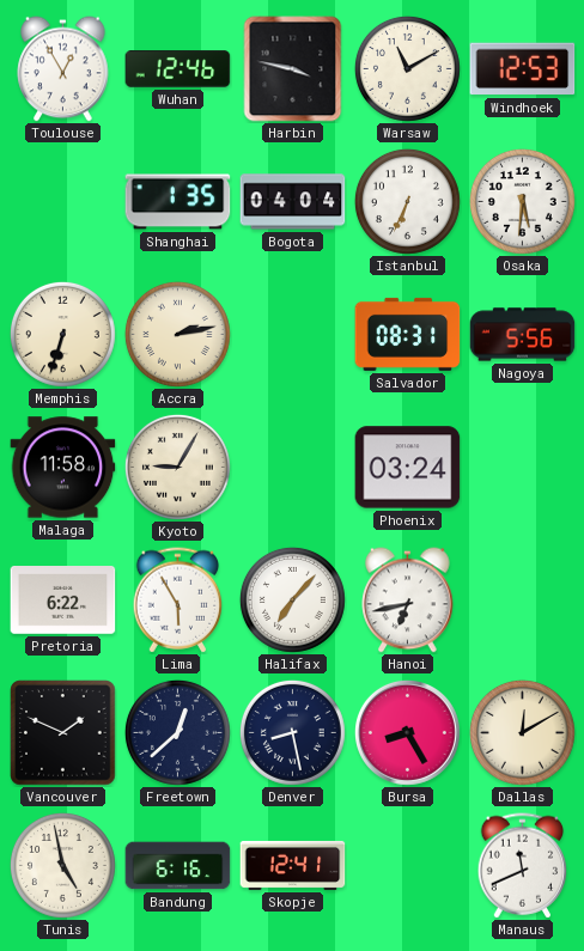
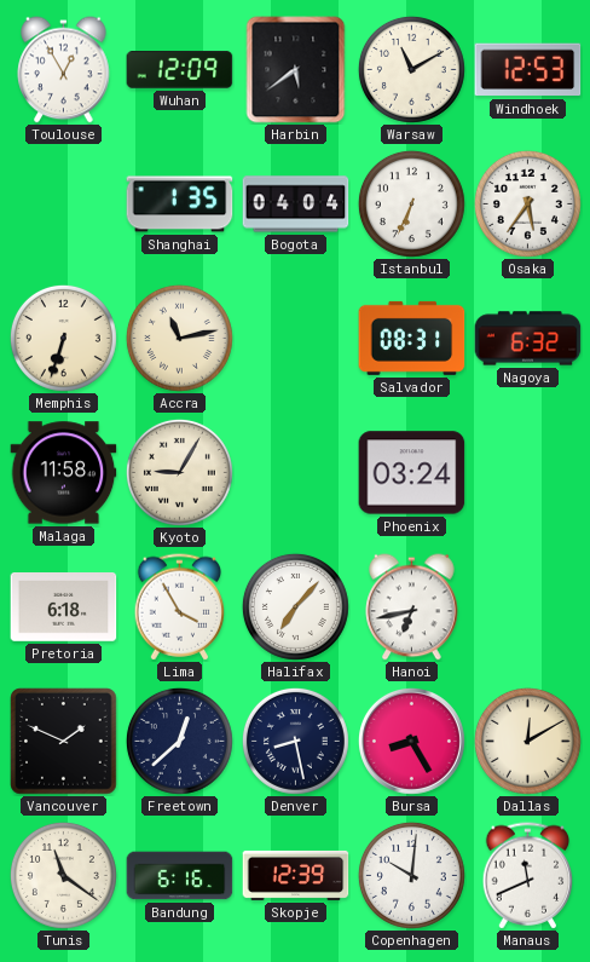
Wuhan: 12:46 -> 12:09
Harbin: 3:47 -> 5:39
Osaka: 5:31 -> 5:36
Accra: 2:13 -> 11:13
Nagoya: 5:56 -> 6:32
Pretoria: 6:22 -> 6:18
Lima: 5:55 -> 3:55
Tunis: 4:58 -> 11:21
Skopje: 12:41 -> 12:39
Copenhagen: none -> 10:01
